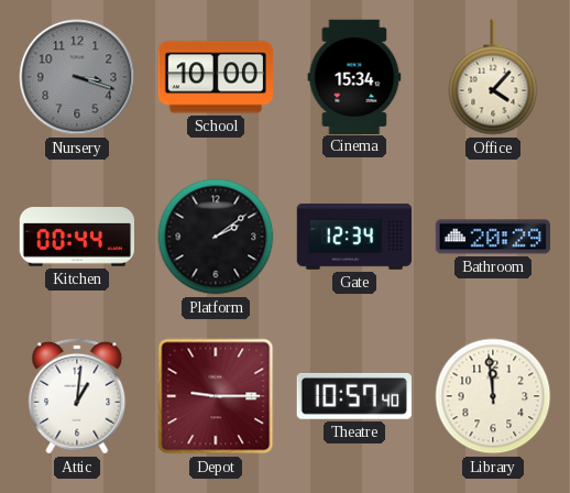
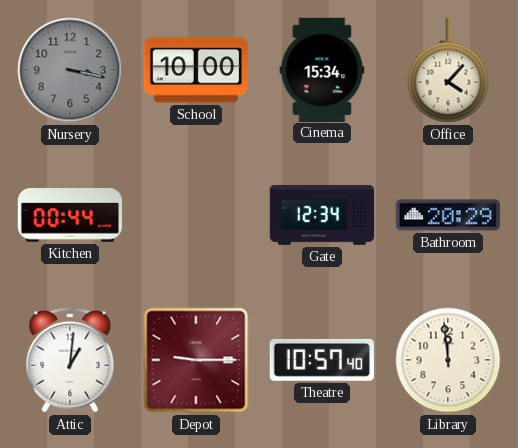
Nursery: 3:18 -> 3:17
Platform: 2:09 -> none
